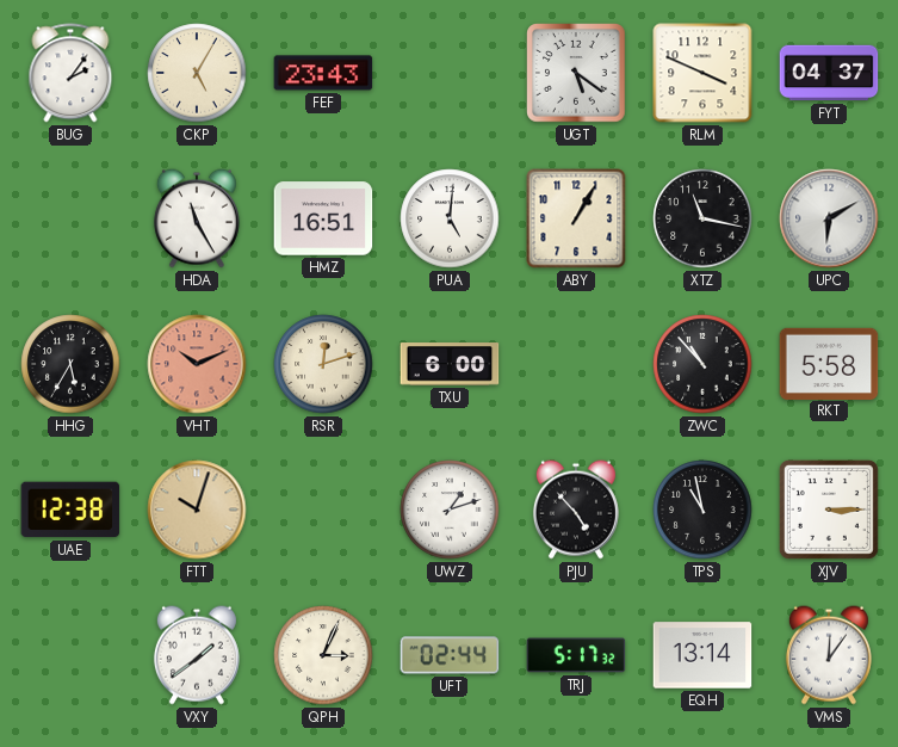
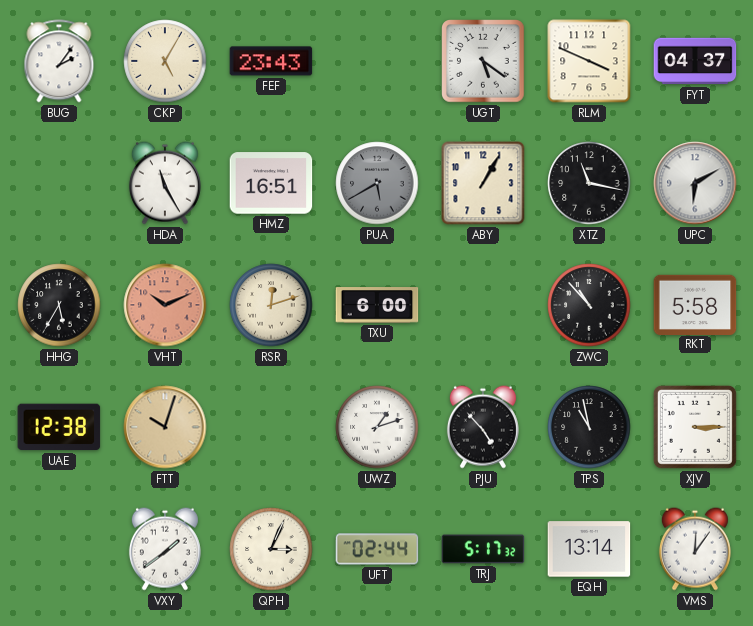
PUA: 5:01 -> 5:40
PUA dial: white -> grey
